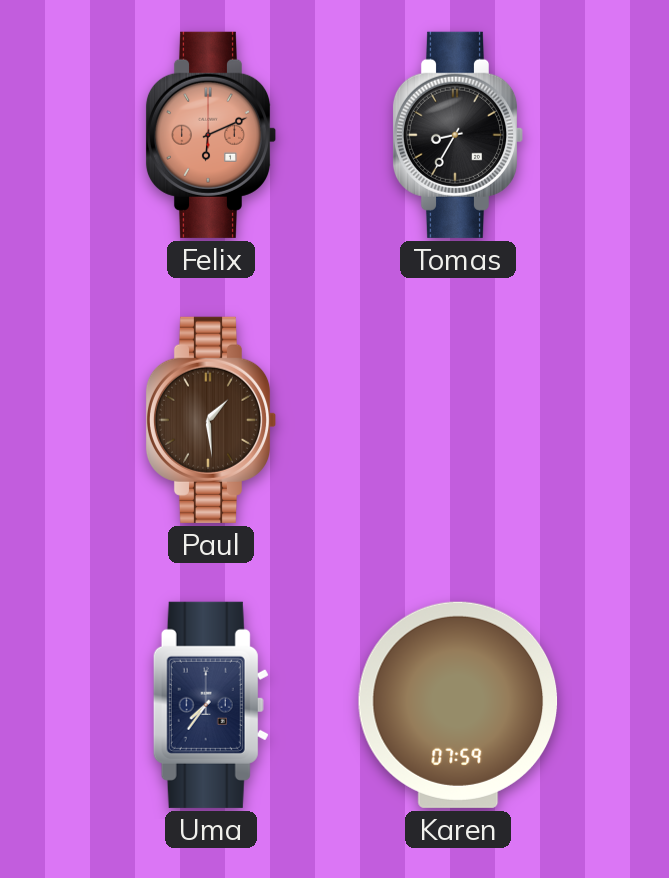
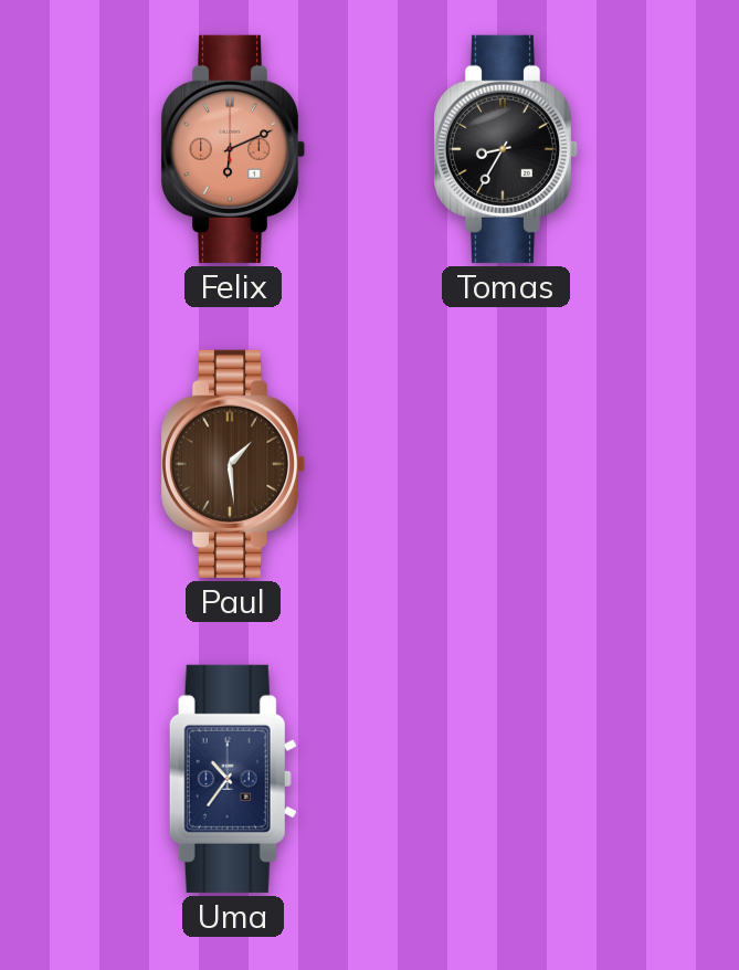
Uma: 7:36 -> 10:36
Karen: 07:59 -> none
